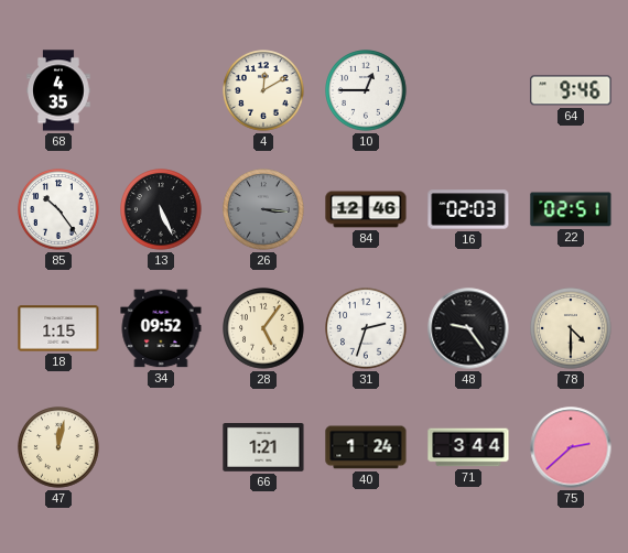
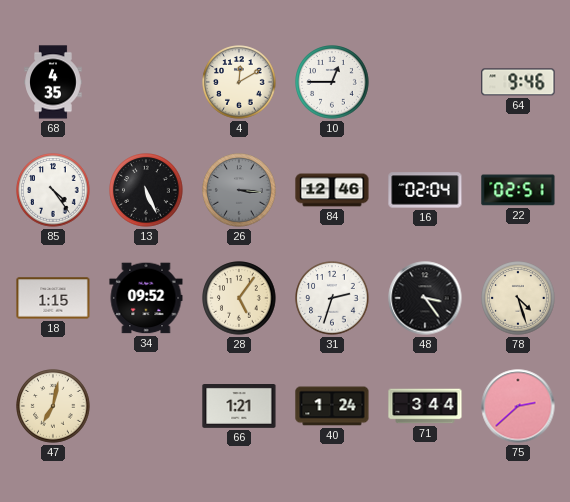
85: 10:24 -> 4:24
16: 02:03 -> 02:04
48: 9:24 -> 3:24
78: 4:30 -> 4:27
47: 12:02 -> 7:02
